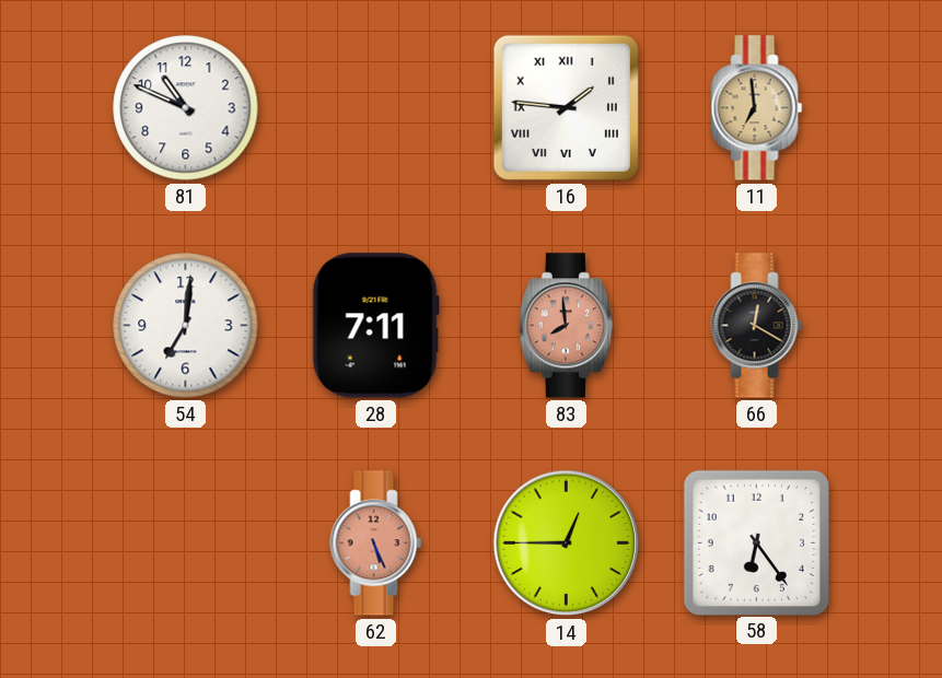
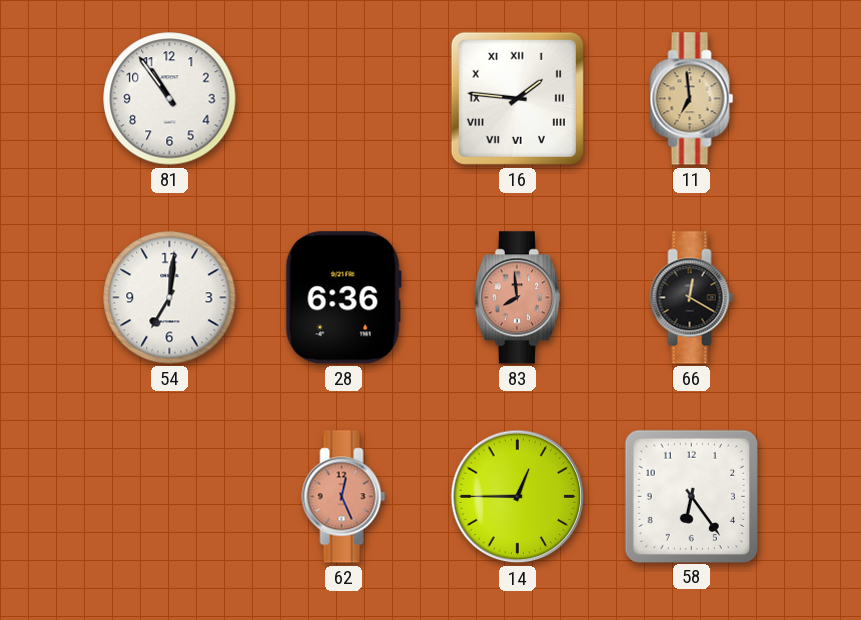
81: 10:49 -> 10:54
28: 7:11 -> 6:36
62: 5:26 -> 12:26
